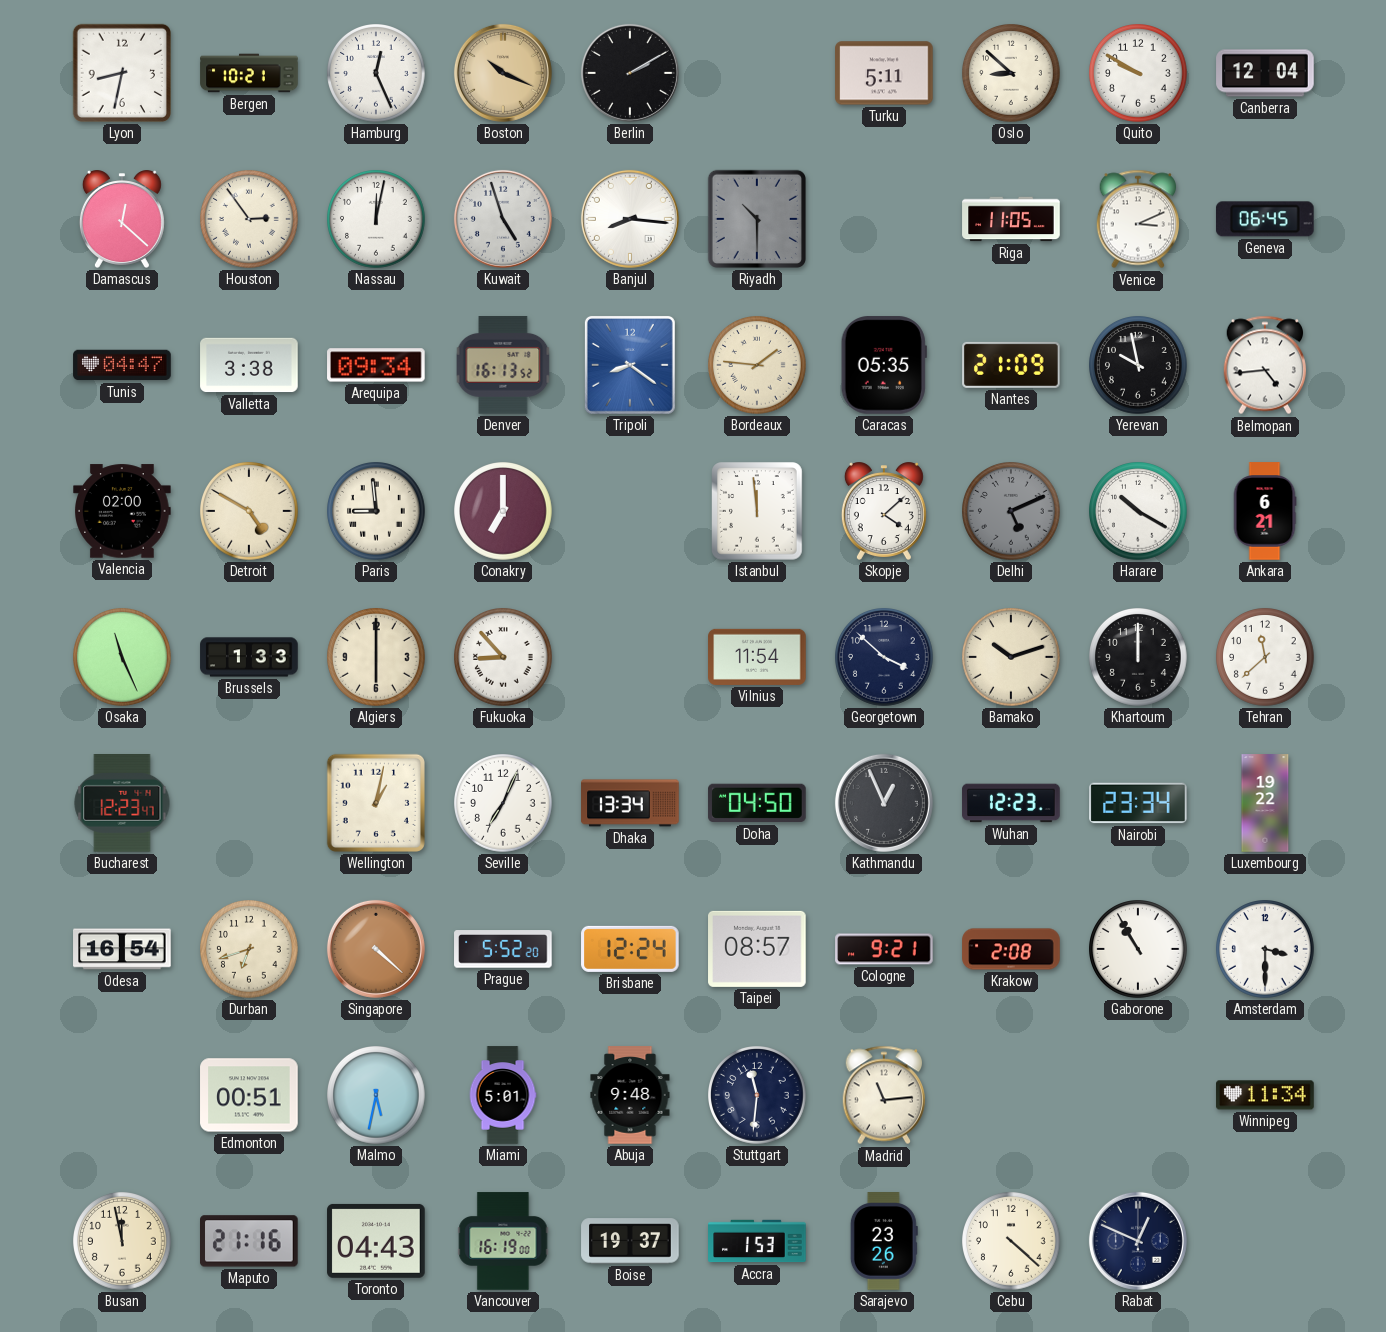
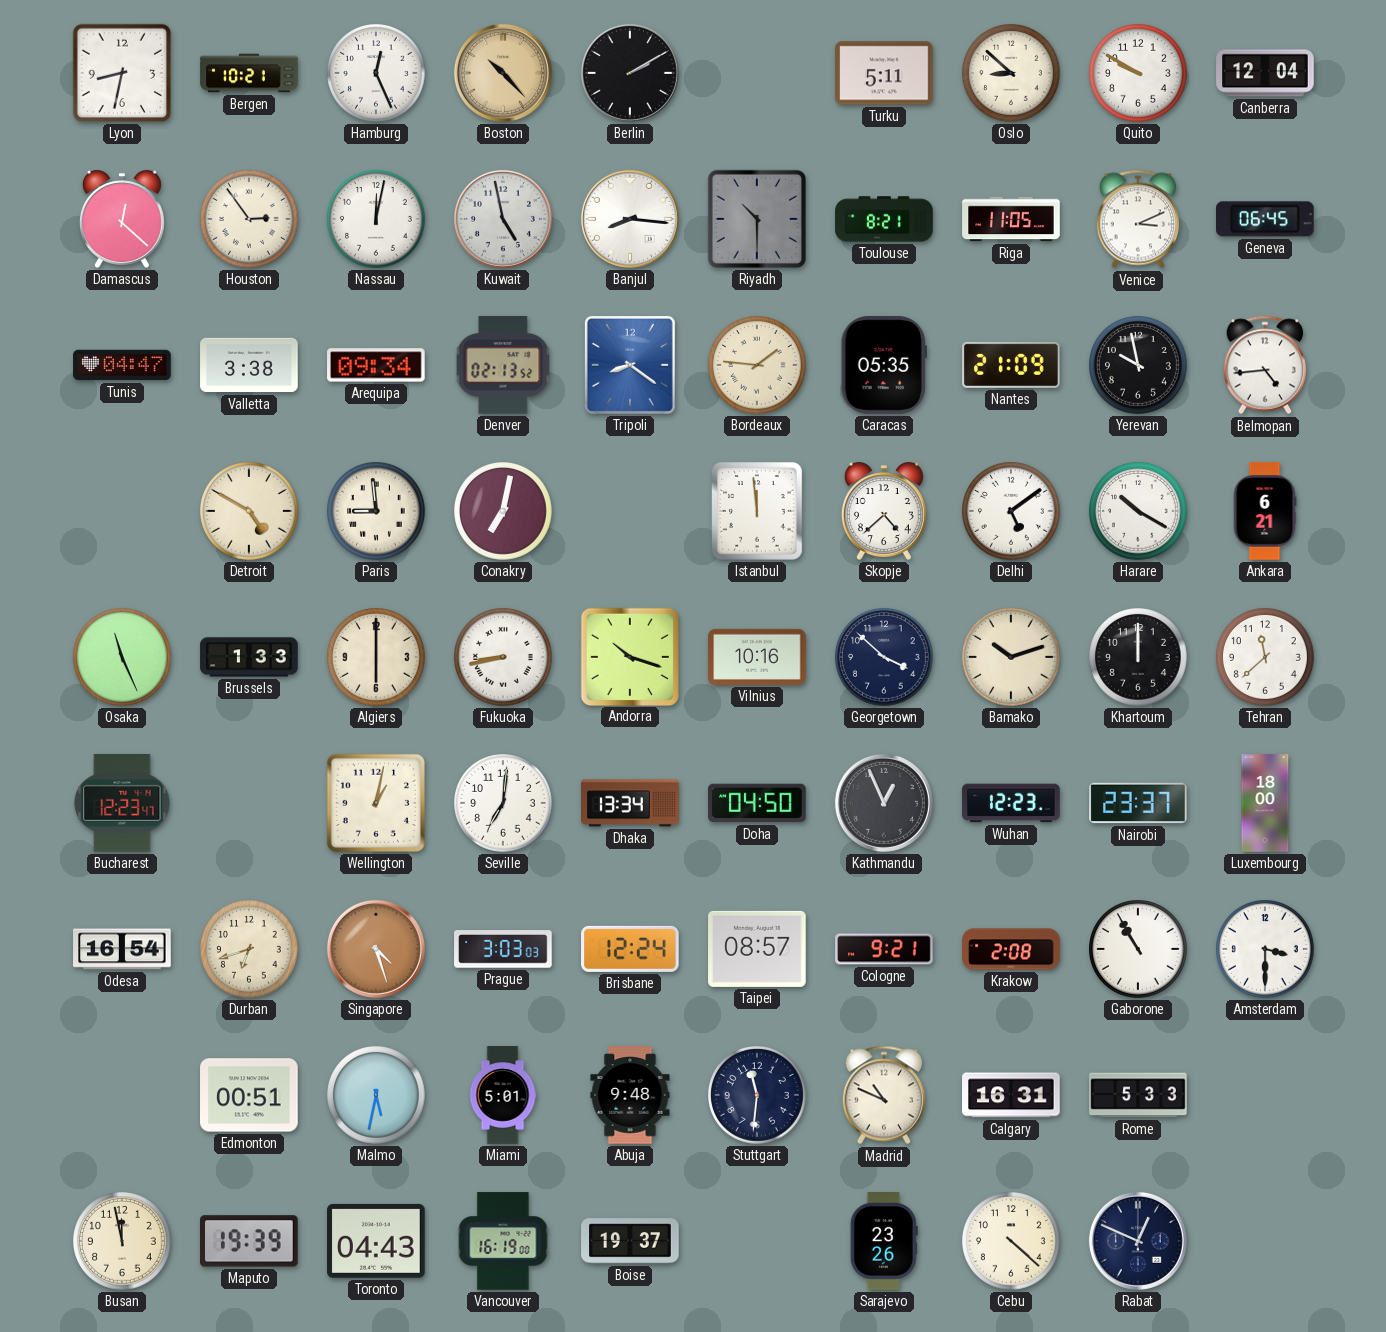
Boston: 10:19 -> 10:23
Kuwait: 4:57 -> 4:58
Toulouse: none -> 8:21
Denver: 16:13 -> 02:13
Valencia: 02:00 -> none
Conakry: 7:00 -> 7:02
Skopje: 4:08 -> 4:38
Delhi: 5:11 -> 5:09
Delhi dial: grey -> white
Fukuoka: 8:53 -> 8:43
Andorra: none -> 10:18
Vilnius: 11:54 -> 10:16
Seville: 7:04 -> 7:01
Nairobi: 23:34 -> 23:37
Luxembourg: 19:22 -> 18:00
Singapore: 4:22 -> 4:27
Prague: 5:52 -> 3:03
Madrid: 11:14 -> 10:49
Calgary: none -> 16:31
Rome: none -> 5:33
Winnipeg: 11:34 -> none
Maputo: 21:16 -> 19:39
Accra: 1:53 -> none
